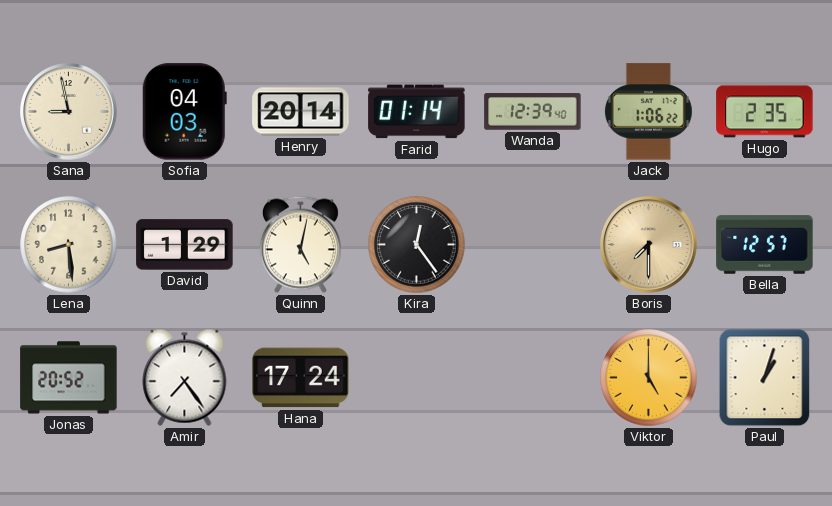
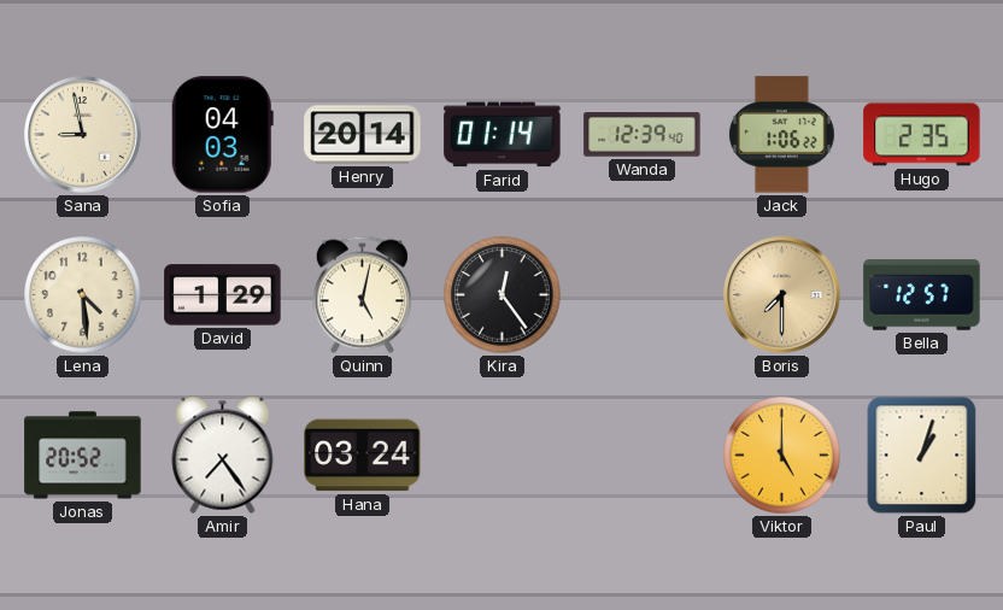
Lena: 8:29 -> 4:29
Hana: 17:24 -> 03:24
